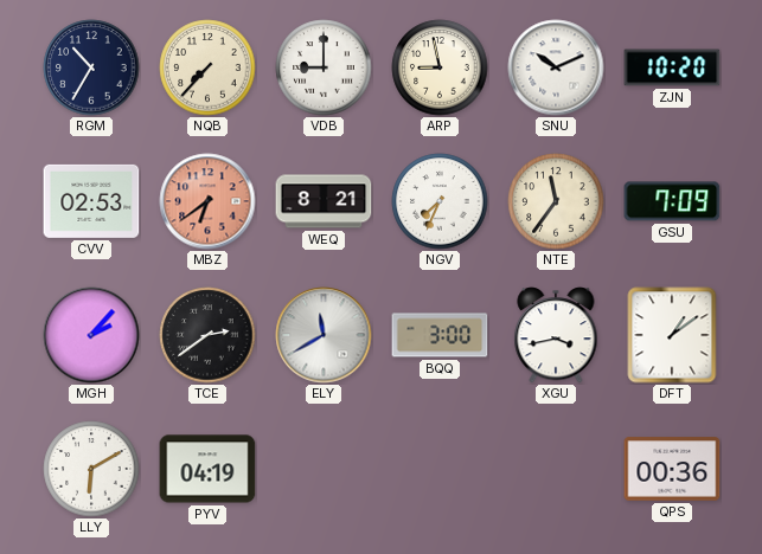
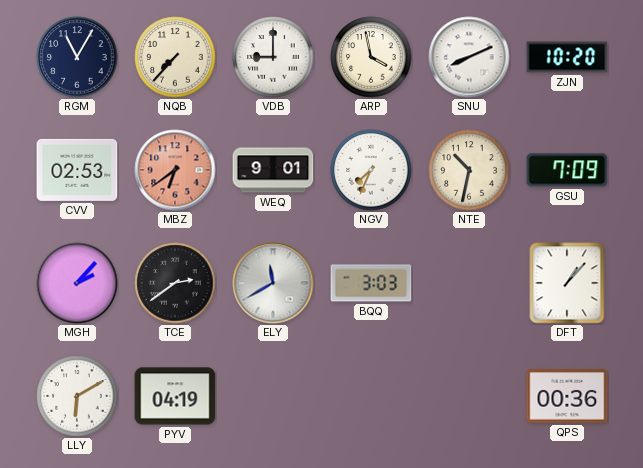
RGM: 10:35 -> 11:05
ARP: 8:58 -> 3:58
SNU: 10:11 -> 8:11
WEQ: 8:21 -> 9:01
NTE: 11:36 -> 10:32
BQQ: 3:00 -> 3:03
XGU: 3:43 -> none
DFT: 1:09 -> 1:07
